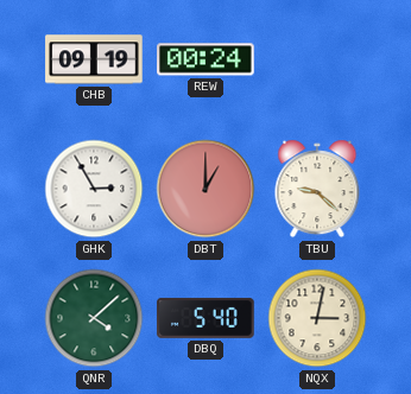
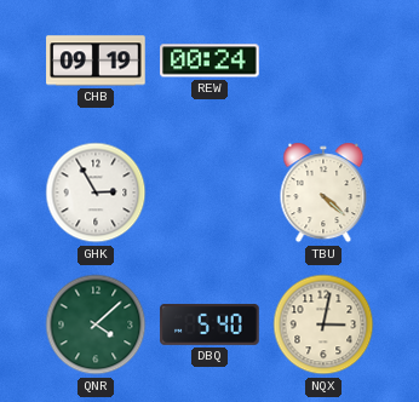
DBT: 1:00 -> none
TBU: 9:22 -> 4:22
